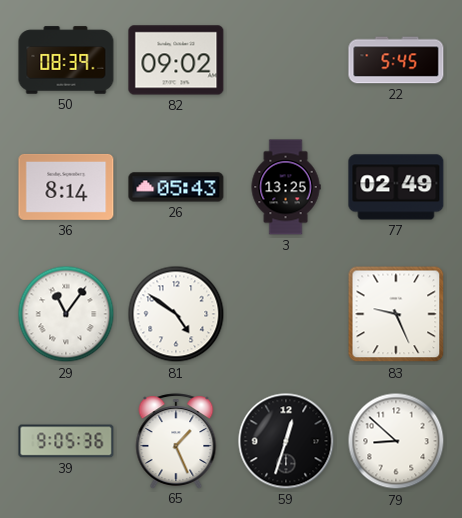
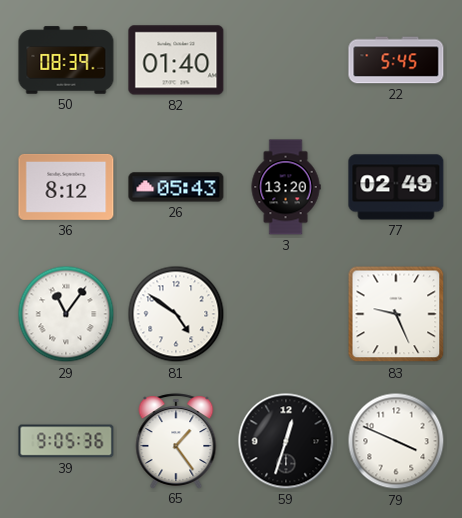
82: 09:02 -> 01:40
36: 8:14 -> 8:12
3: 13:25 -> 13:20
65: 1:26 -> 1:24
79: 8:52 -> 3:49
